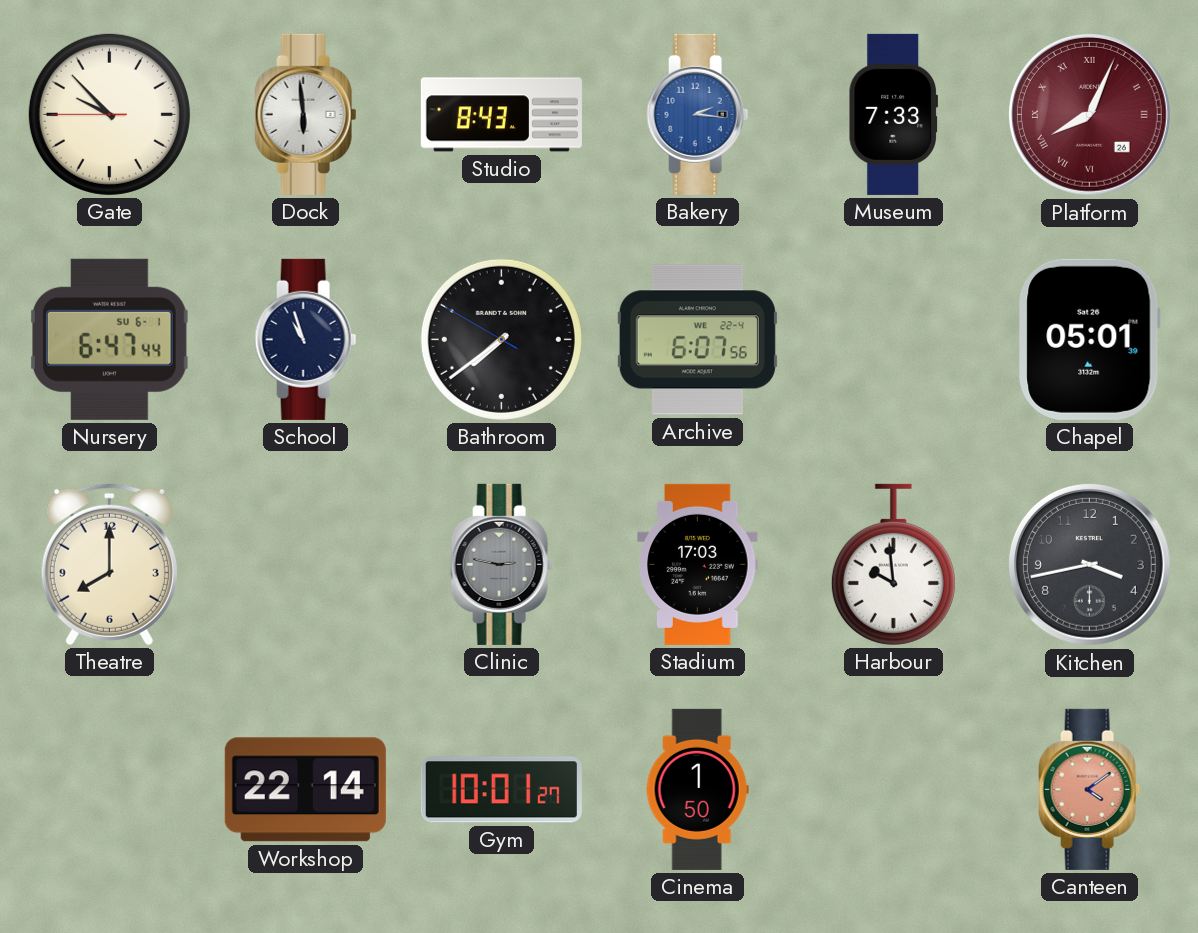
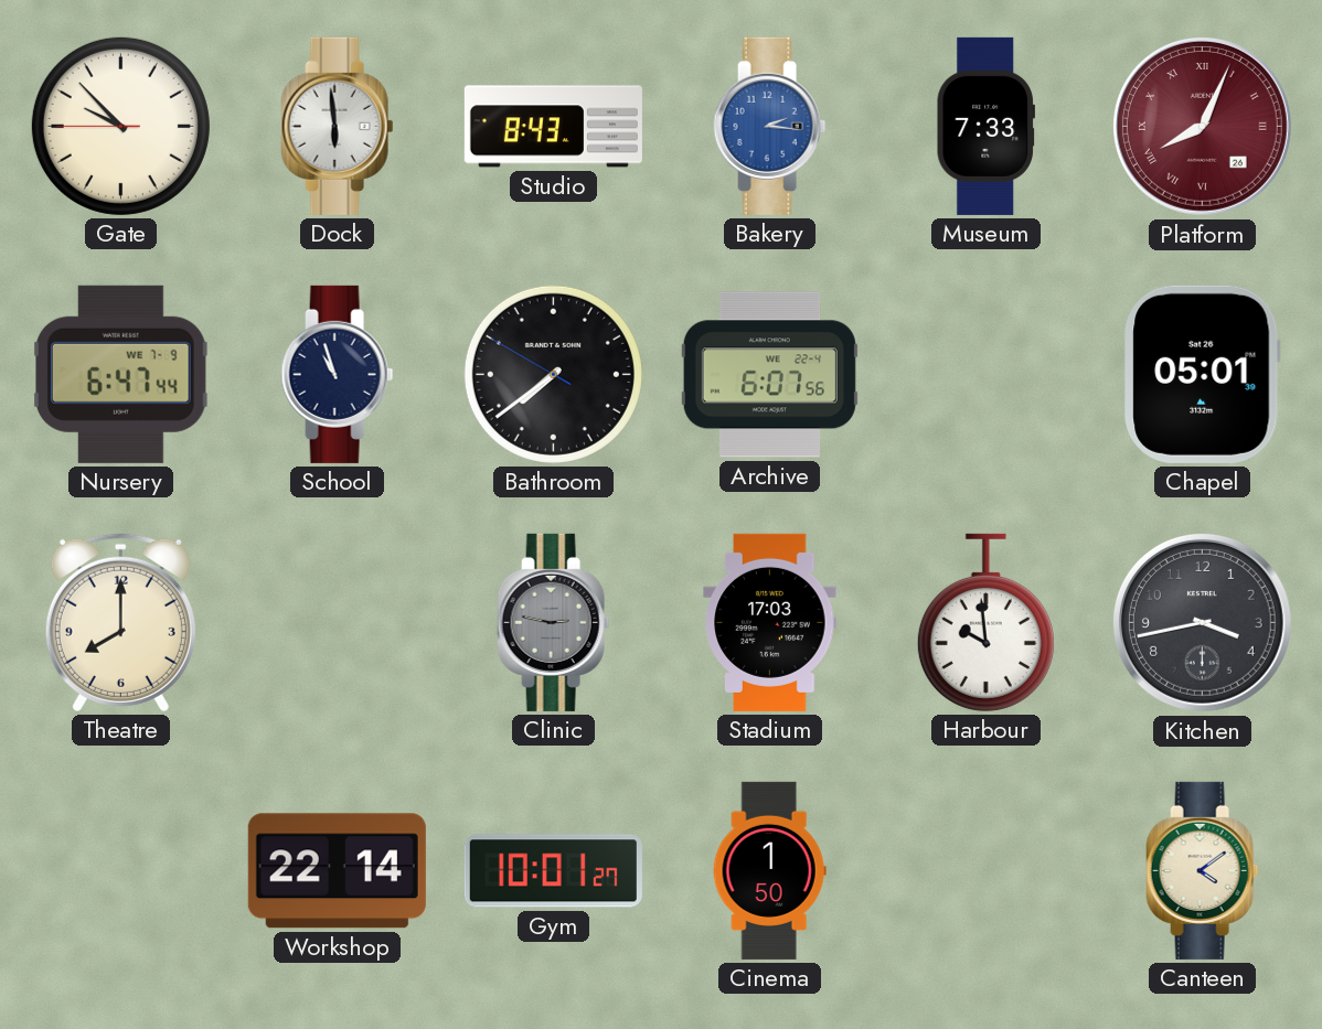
Nursery date: SU 6-1 -> WE 7-9
Canteen dial: salmon -> cream
